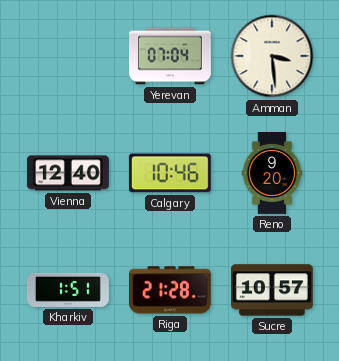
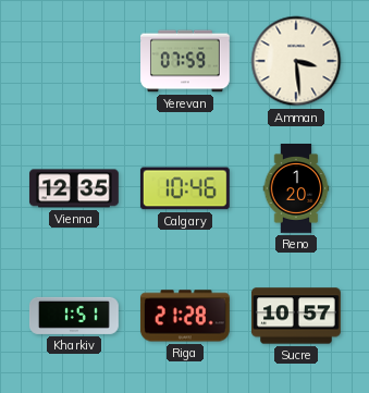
Yerevan: 07:04 -> 07:59
Vienna: 12:40 -> 12:35
Reno: 9:20 -> 1:20
